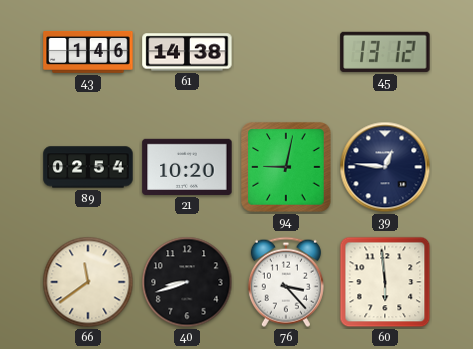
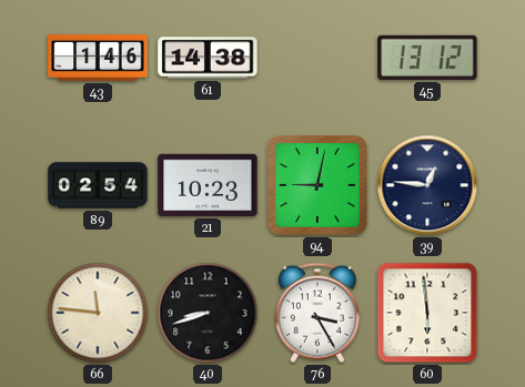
21: 10:20 -> 10:23
66: 11:39 -> 11:46
76: 3:23 -> 3:25
